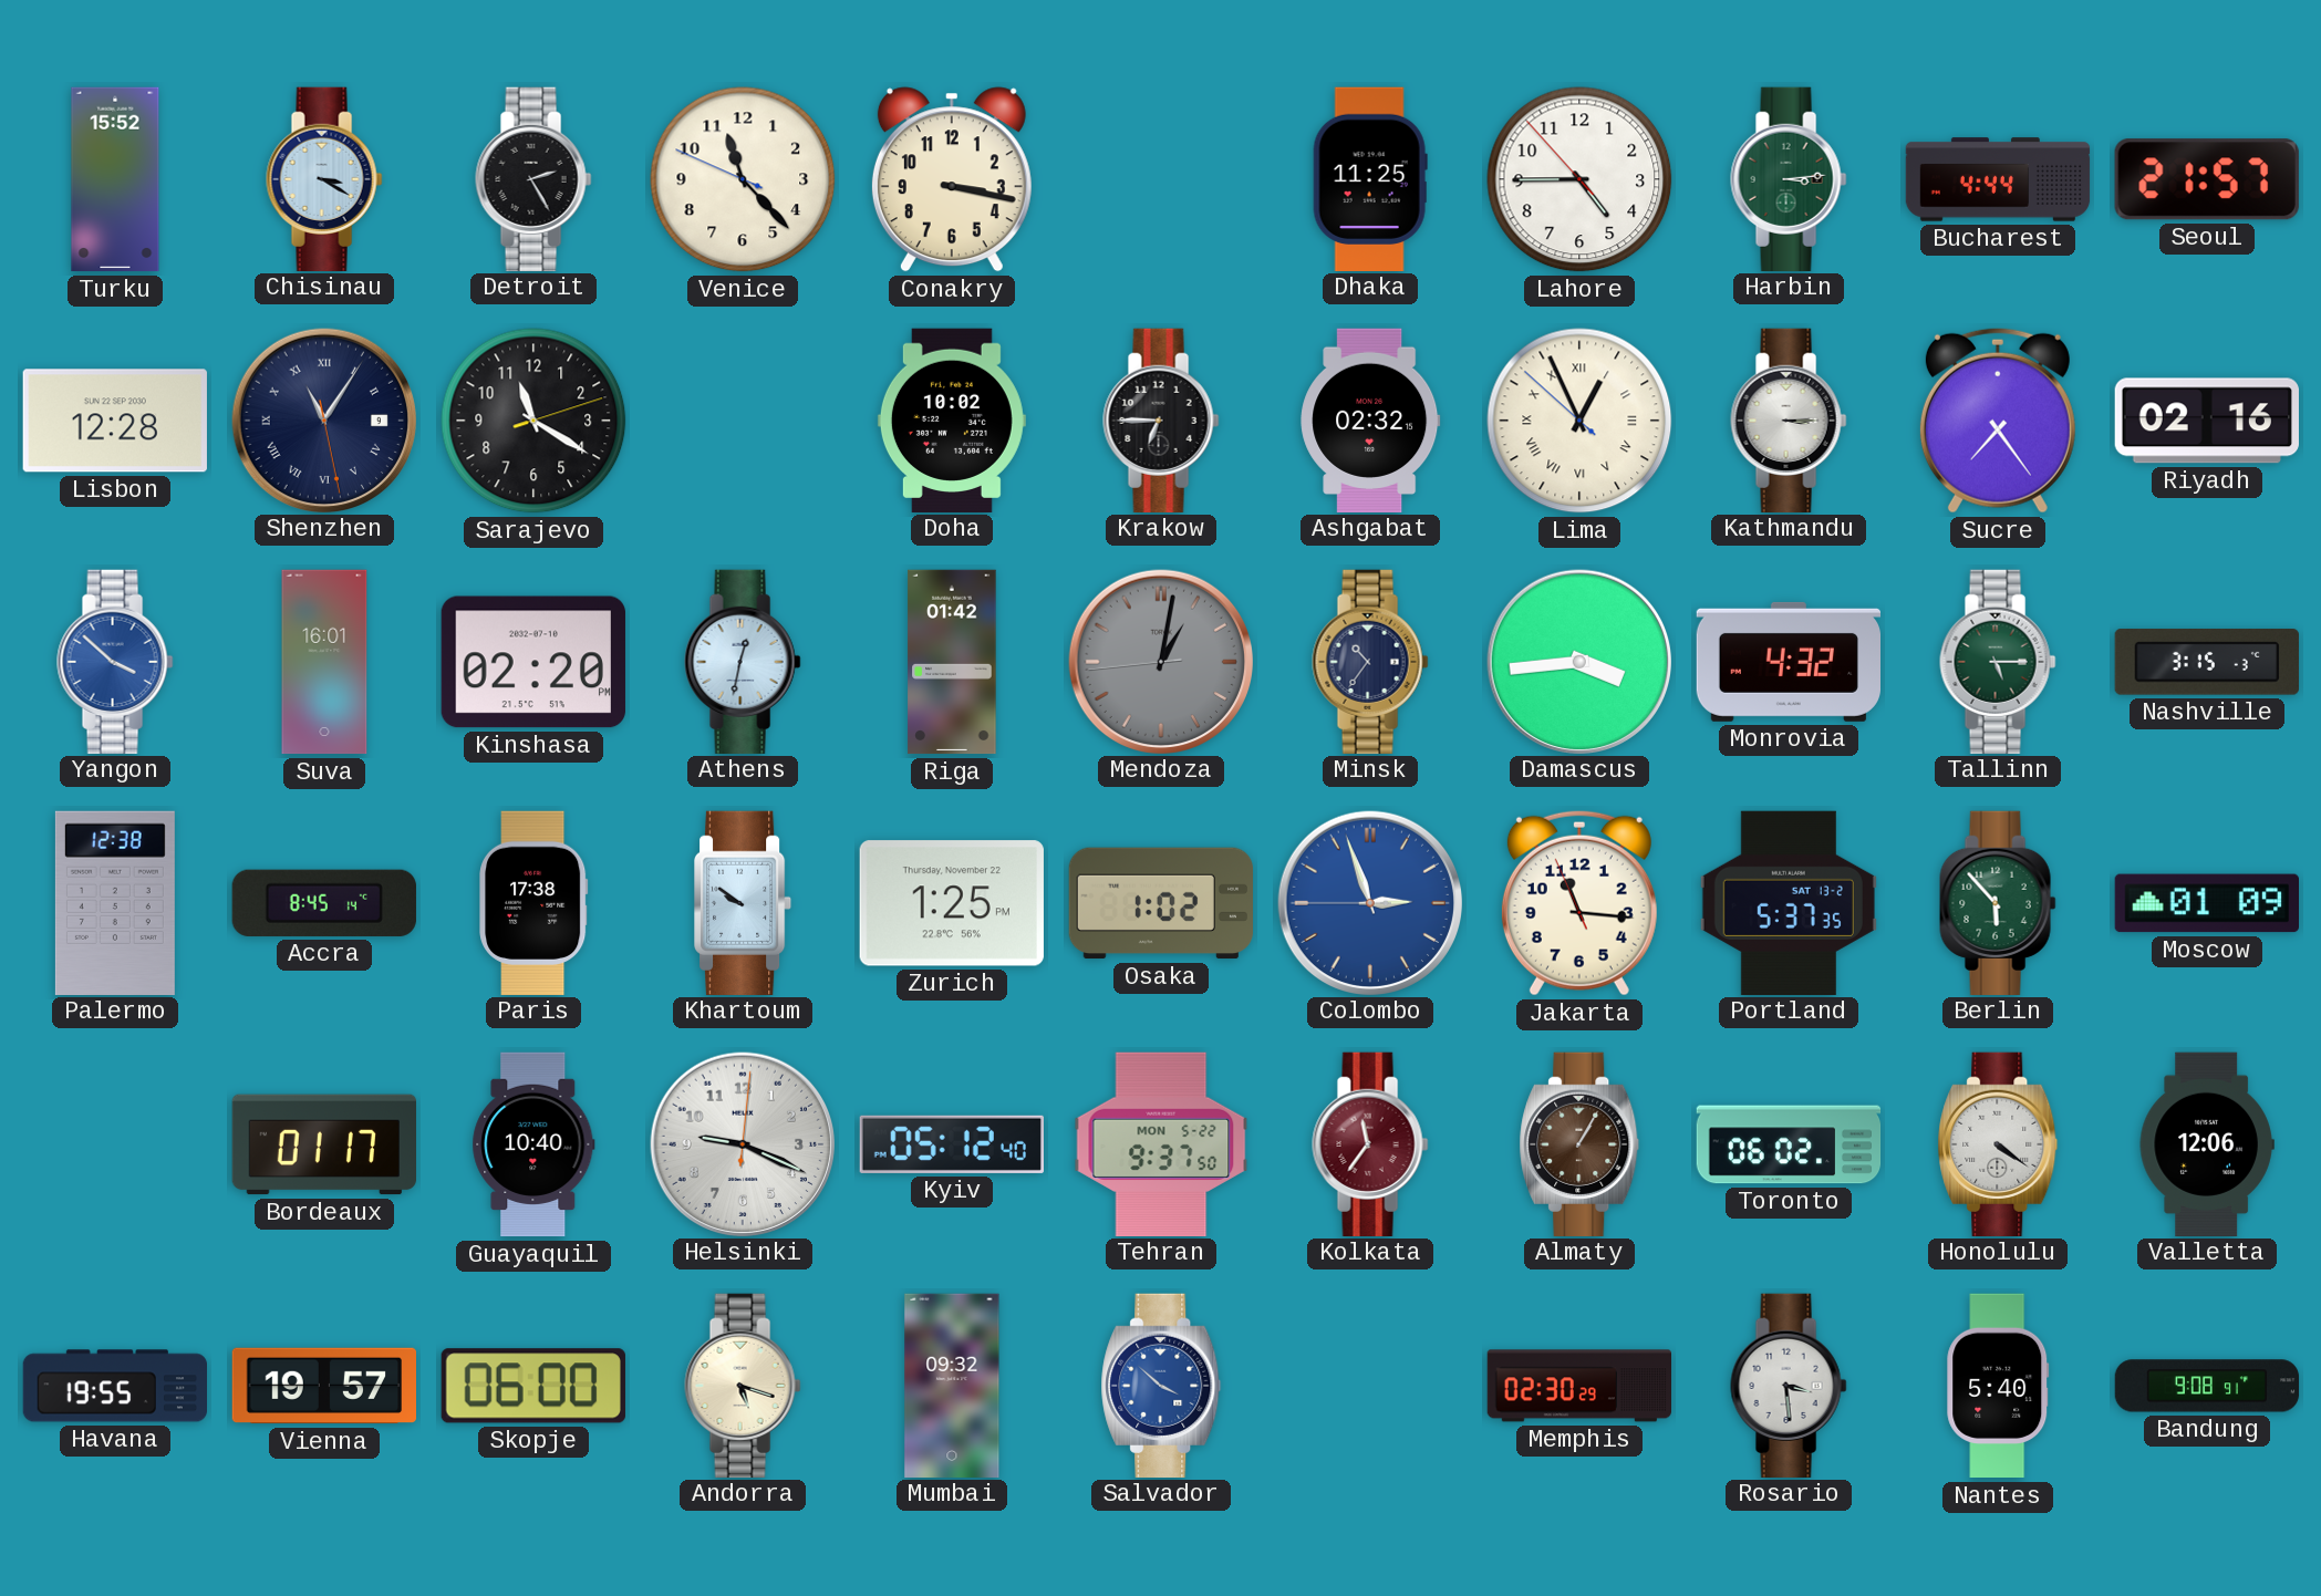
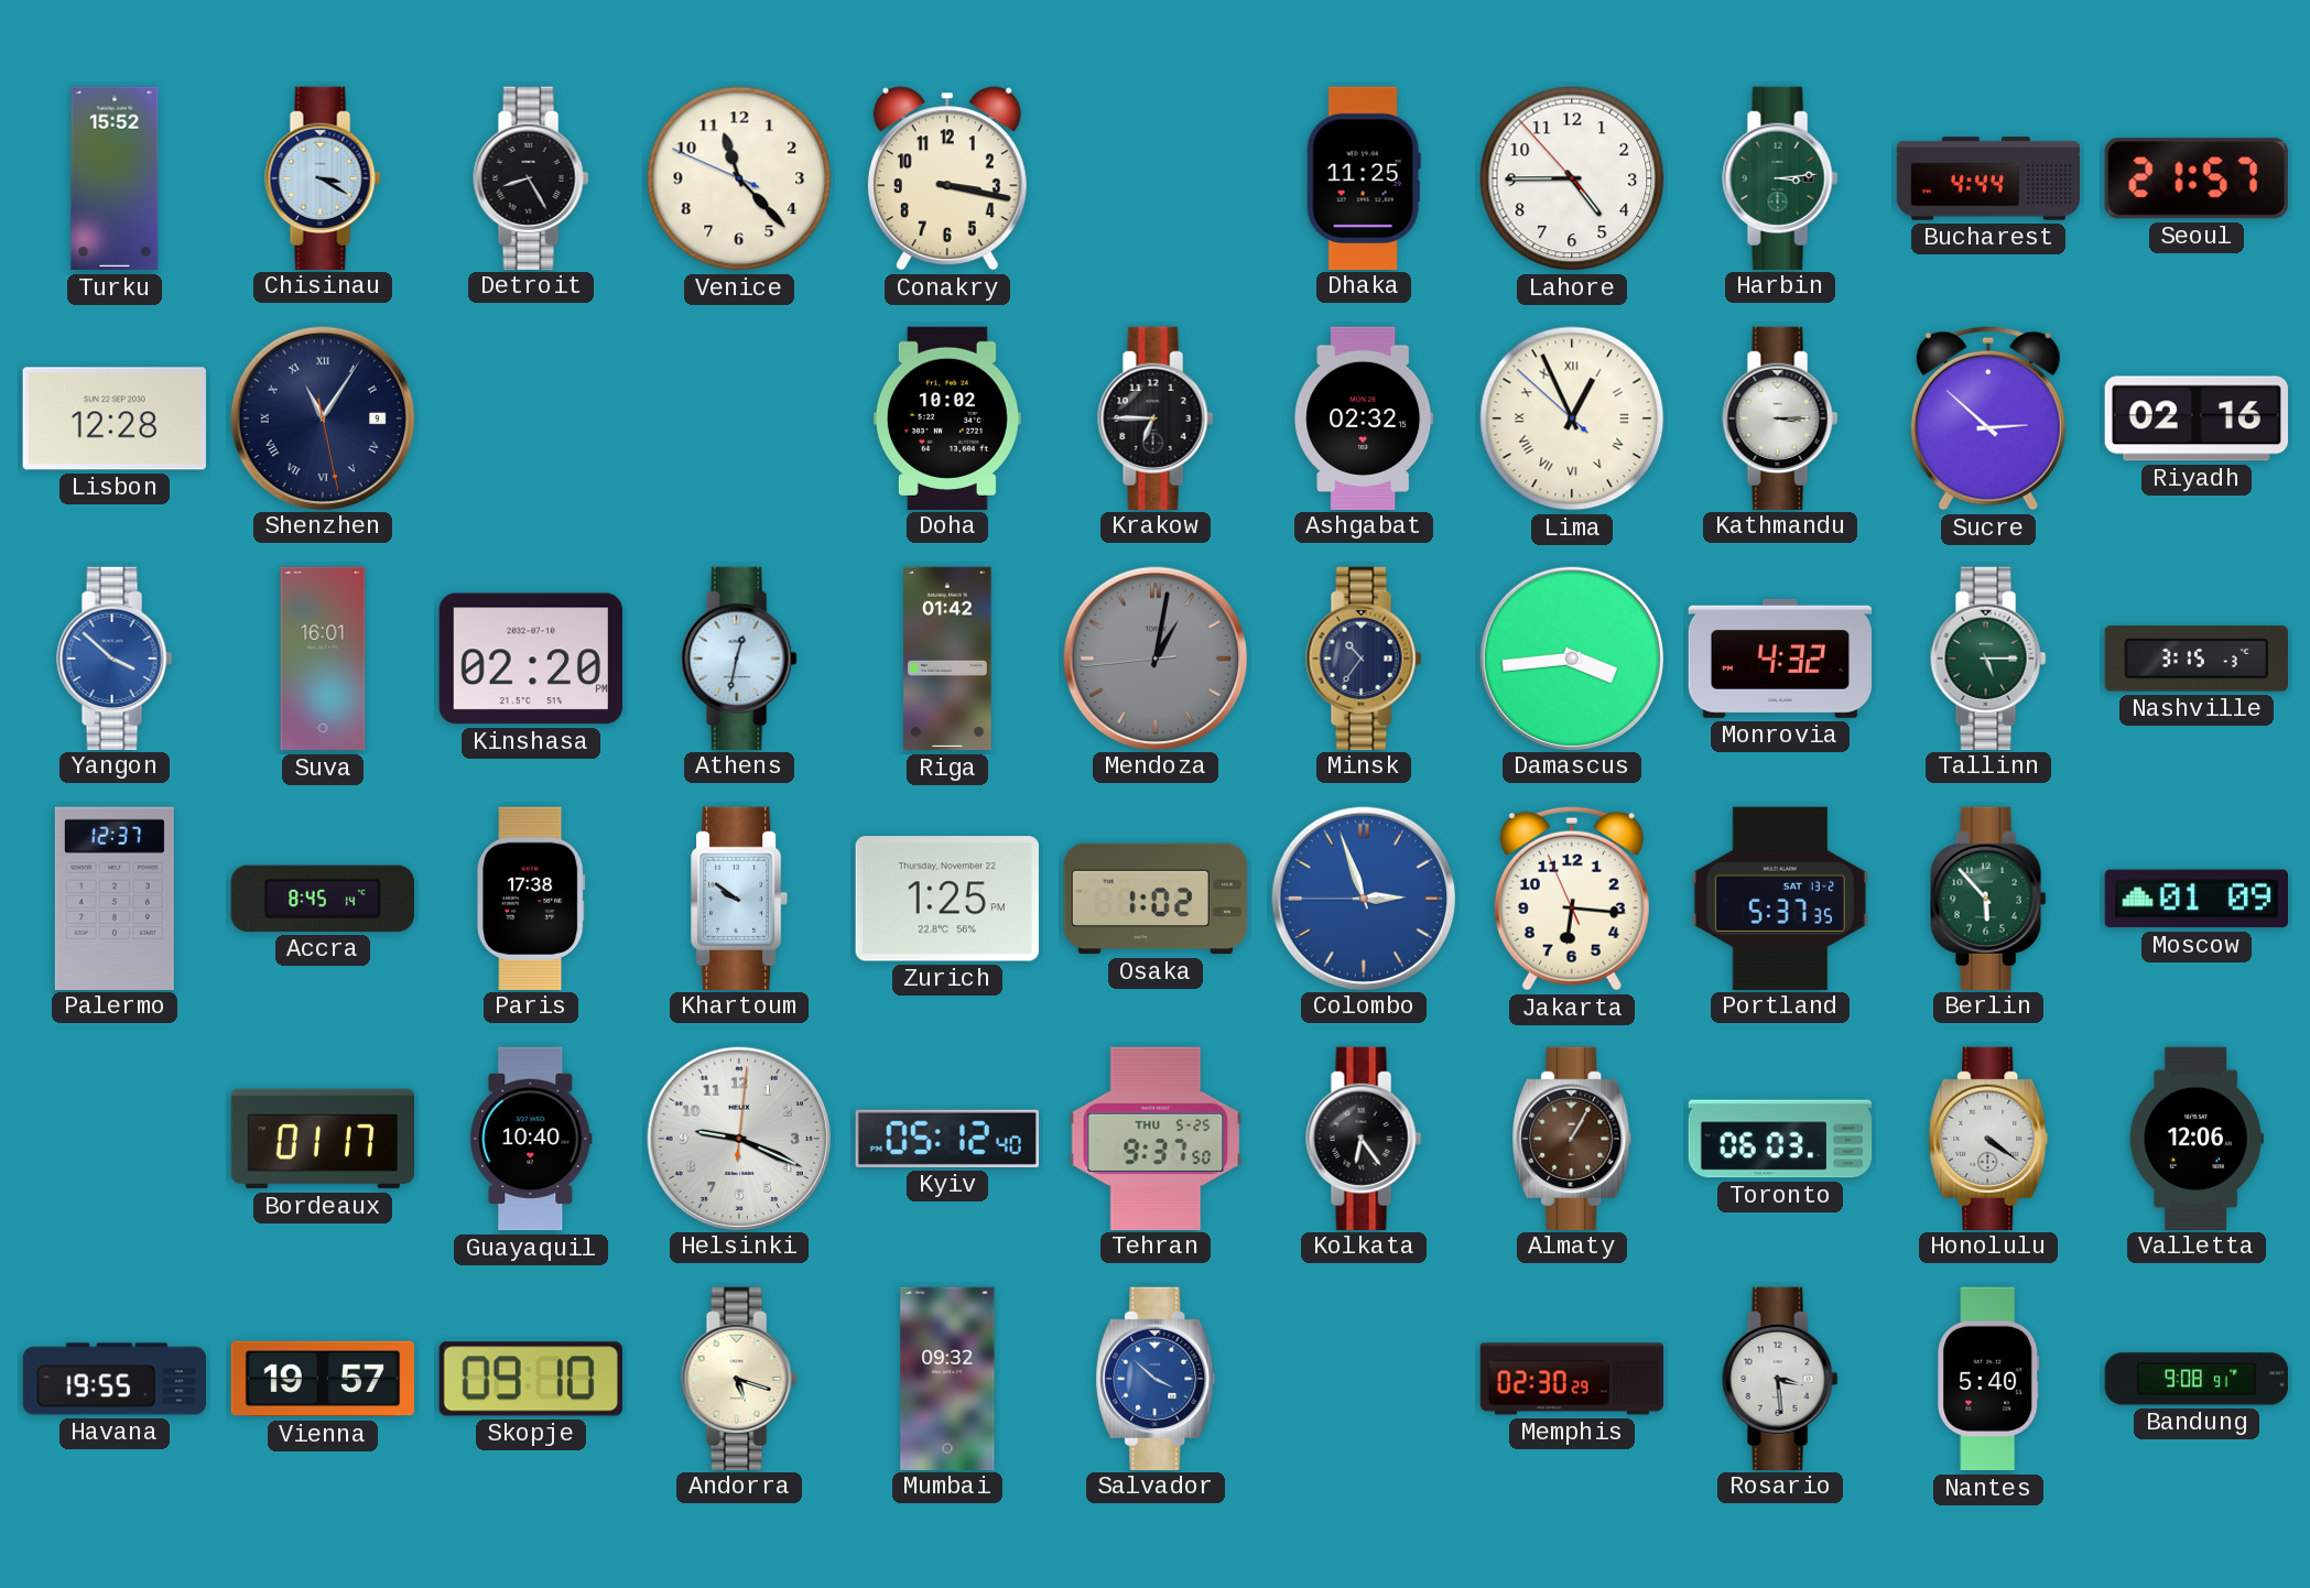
Detroit: 2:25 -> 8:25
Sarajevo: 11:20 -> none
Sucre: 7:24 -> 2:52
Palermo: 12:38 -> 12:37
Jakarta: 11:15 -> 6:15
Tehran date: MON 5-22 -> THU 5-25
Kolkata: 11:36 -> 6:24
Kolkata dial: burgundy -> black
Toronto: 06:02 -> 06:03
Skopje: 06:00 -> 09:10
